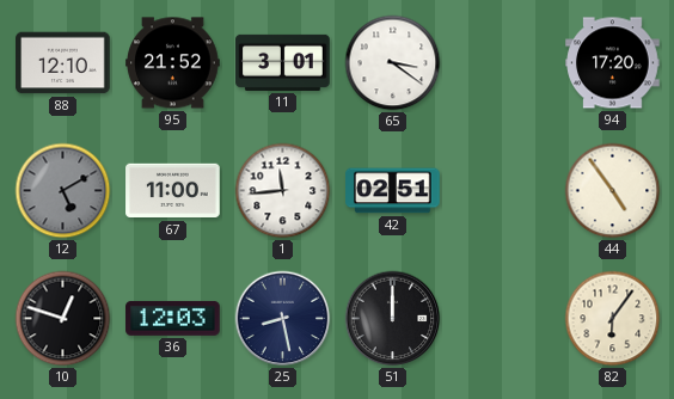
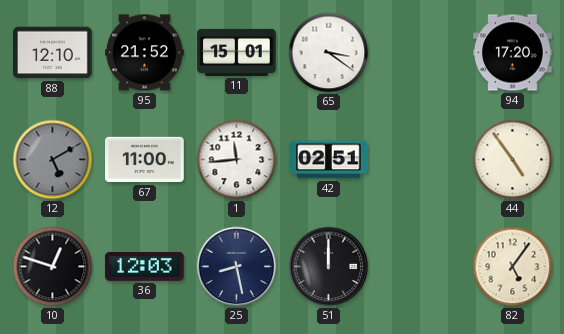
11: 3:01 -> 15:01
82: 6:06 -> 5:06
